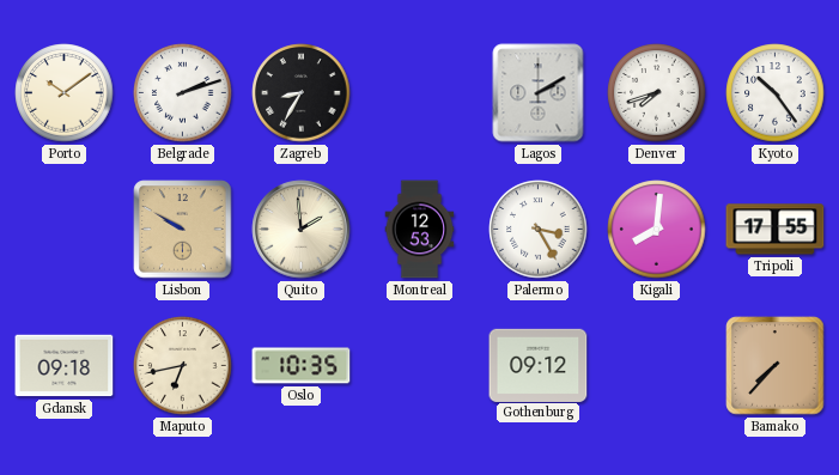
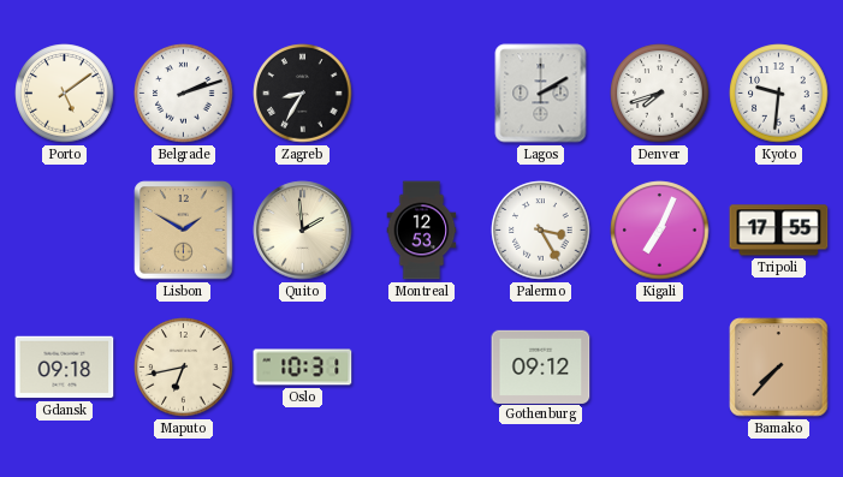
Porto: 10:09 -> 5:09
Kyoto: 10:24 -> 9:31
Lisbon: 9:50 -> 1:50
Kigali: 8:01 -> 7:04
Oslo: 10:35 -> 10:31
